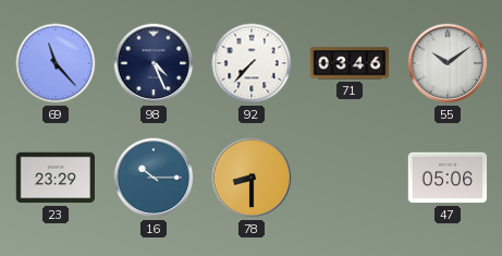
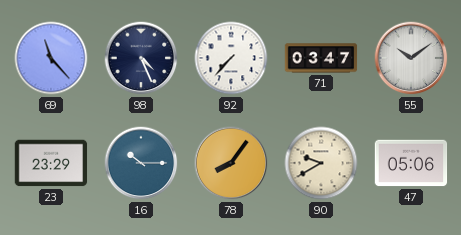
71: 03:46 -> 03:47
78: 8:30 -> 8:06
90: none -> 9:40
